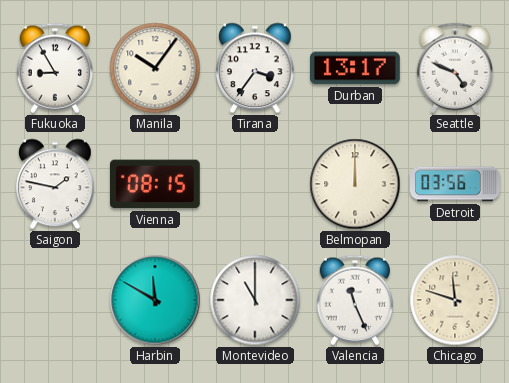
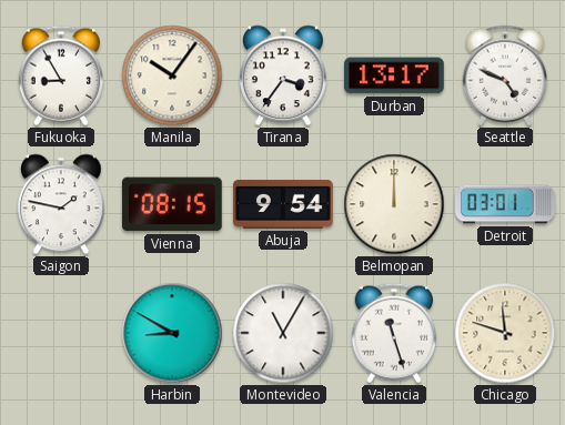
Abuja: none -> 9:54
Detroit: 03:56 -> 03:01
Harbin: 11:50 -> 8:50
Montevideo: 11:00 -> 11:05
Valencia: 11:26 -> 11:27
